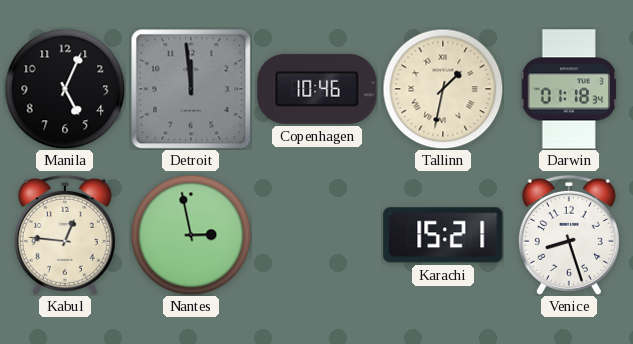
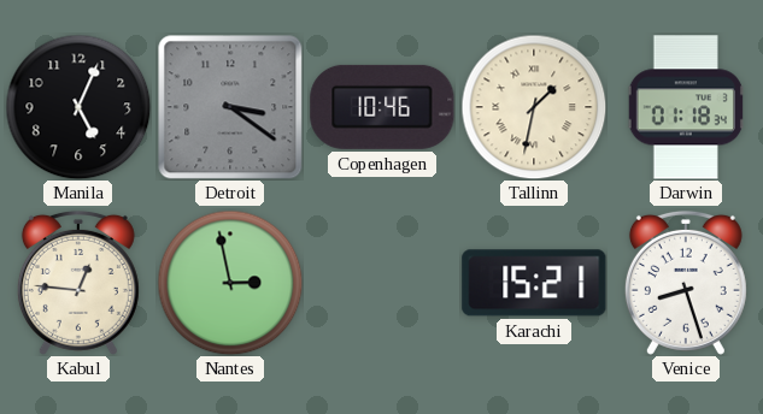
Detroit: 11:59 -> 3:21
